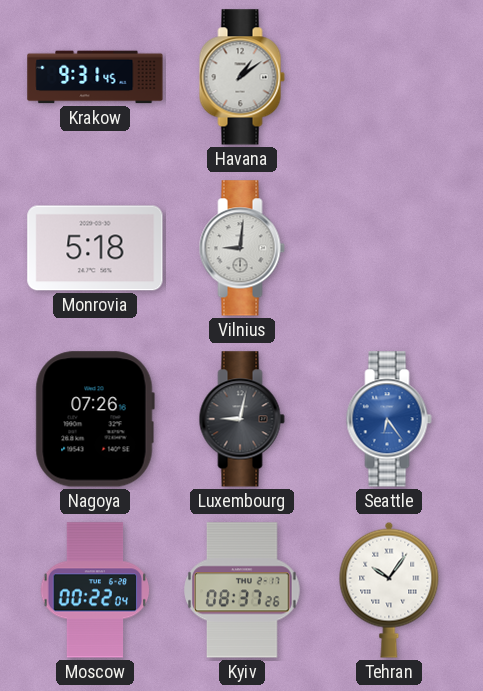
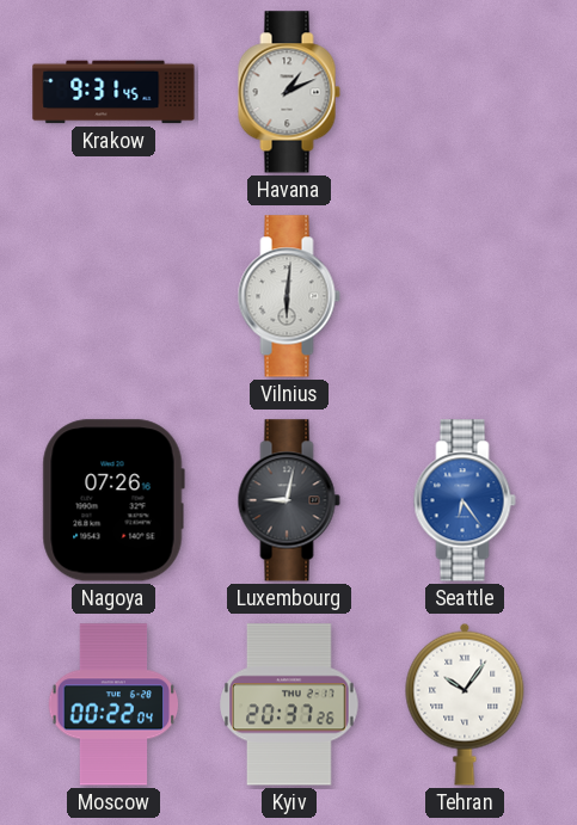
Havana: 1:09 -> 1:11
Monrovia: 5:18 -> none
Vilnius: 9:01 -> 6:01
Kyiv: 08:37 -> 20:37
